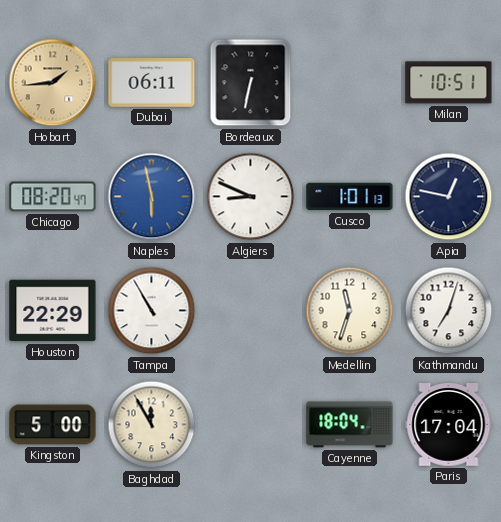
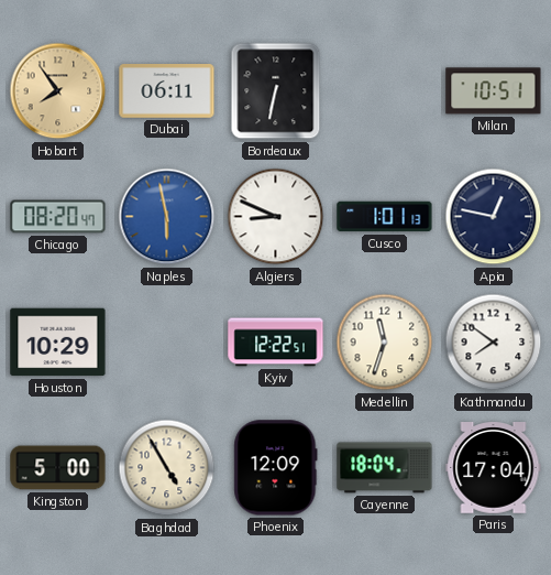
Hobart: 1:44 -> 7:54
Houston: 22:29 -> 10:29
Tampa: 10:55 -> none
Kyiv: none -> 12:22
Kathmandu: 7:03 -> 7:51
Baghdad: 11:55 -> 4:55
Phoenix: none -> 12:09
